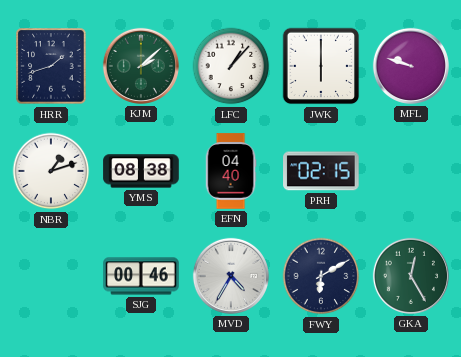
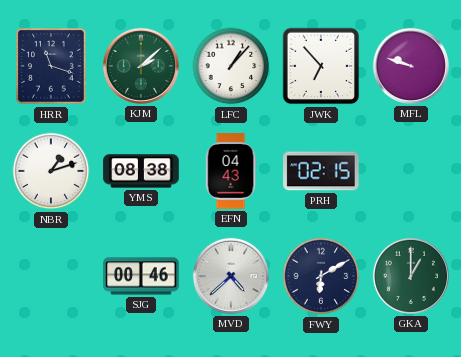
HRR: 1:42 -> 11:18
JWK: 6:00 -> 6:53
EFN: 04:40 -> 04:43
MVD: 4:35 -> 4:38
GKA: 12:25 -> 1:00
